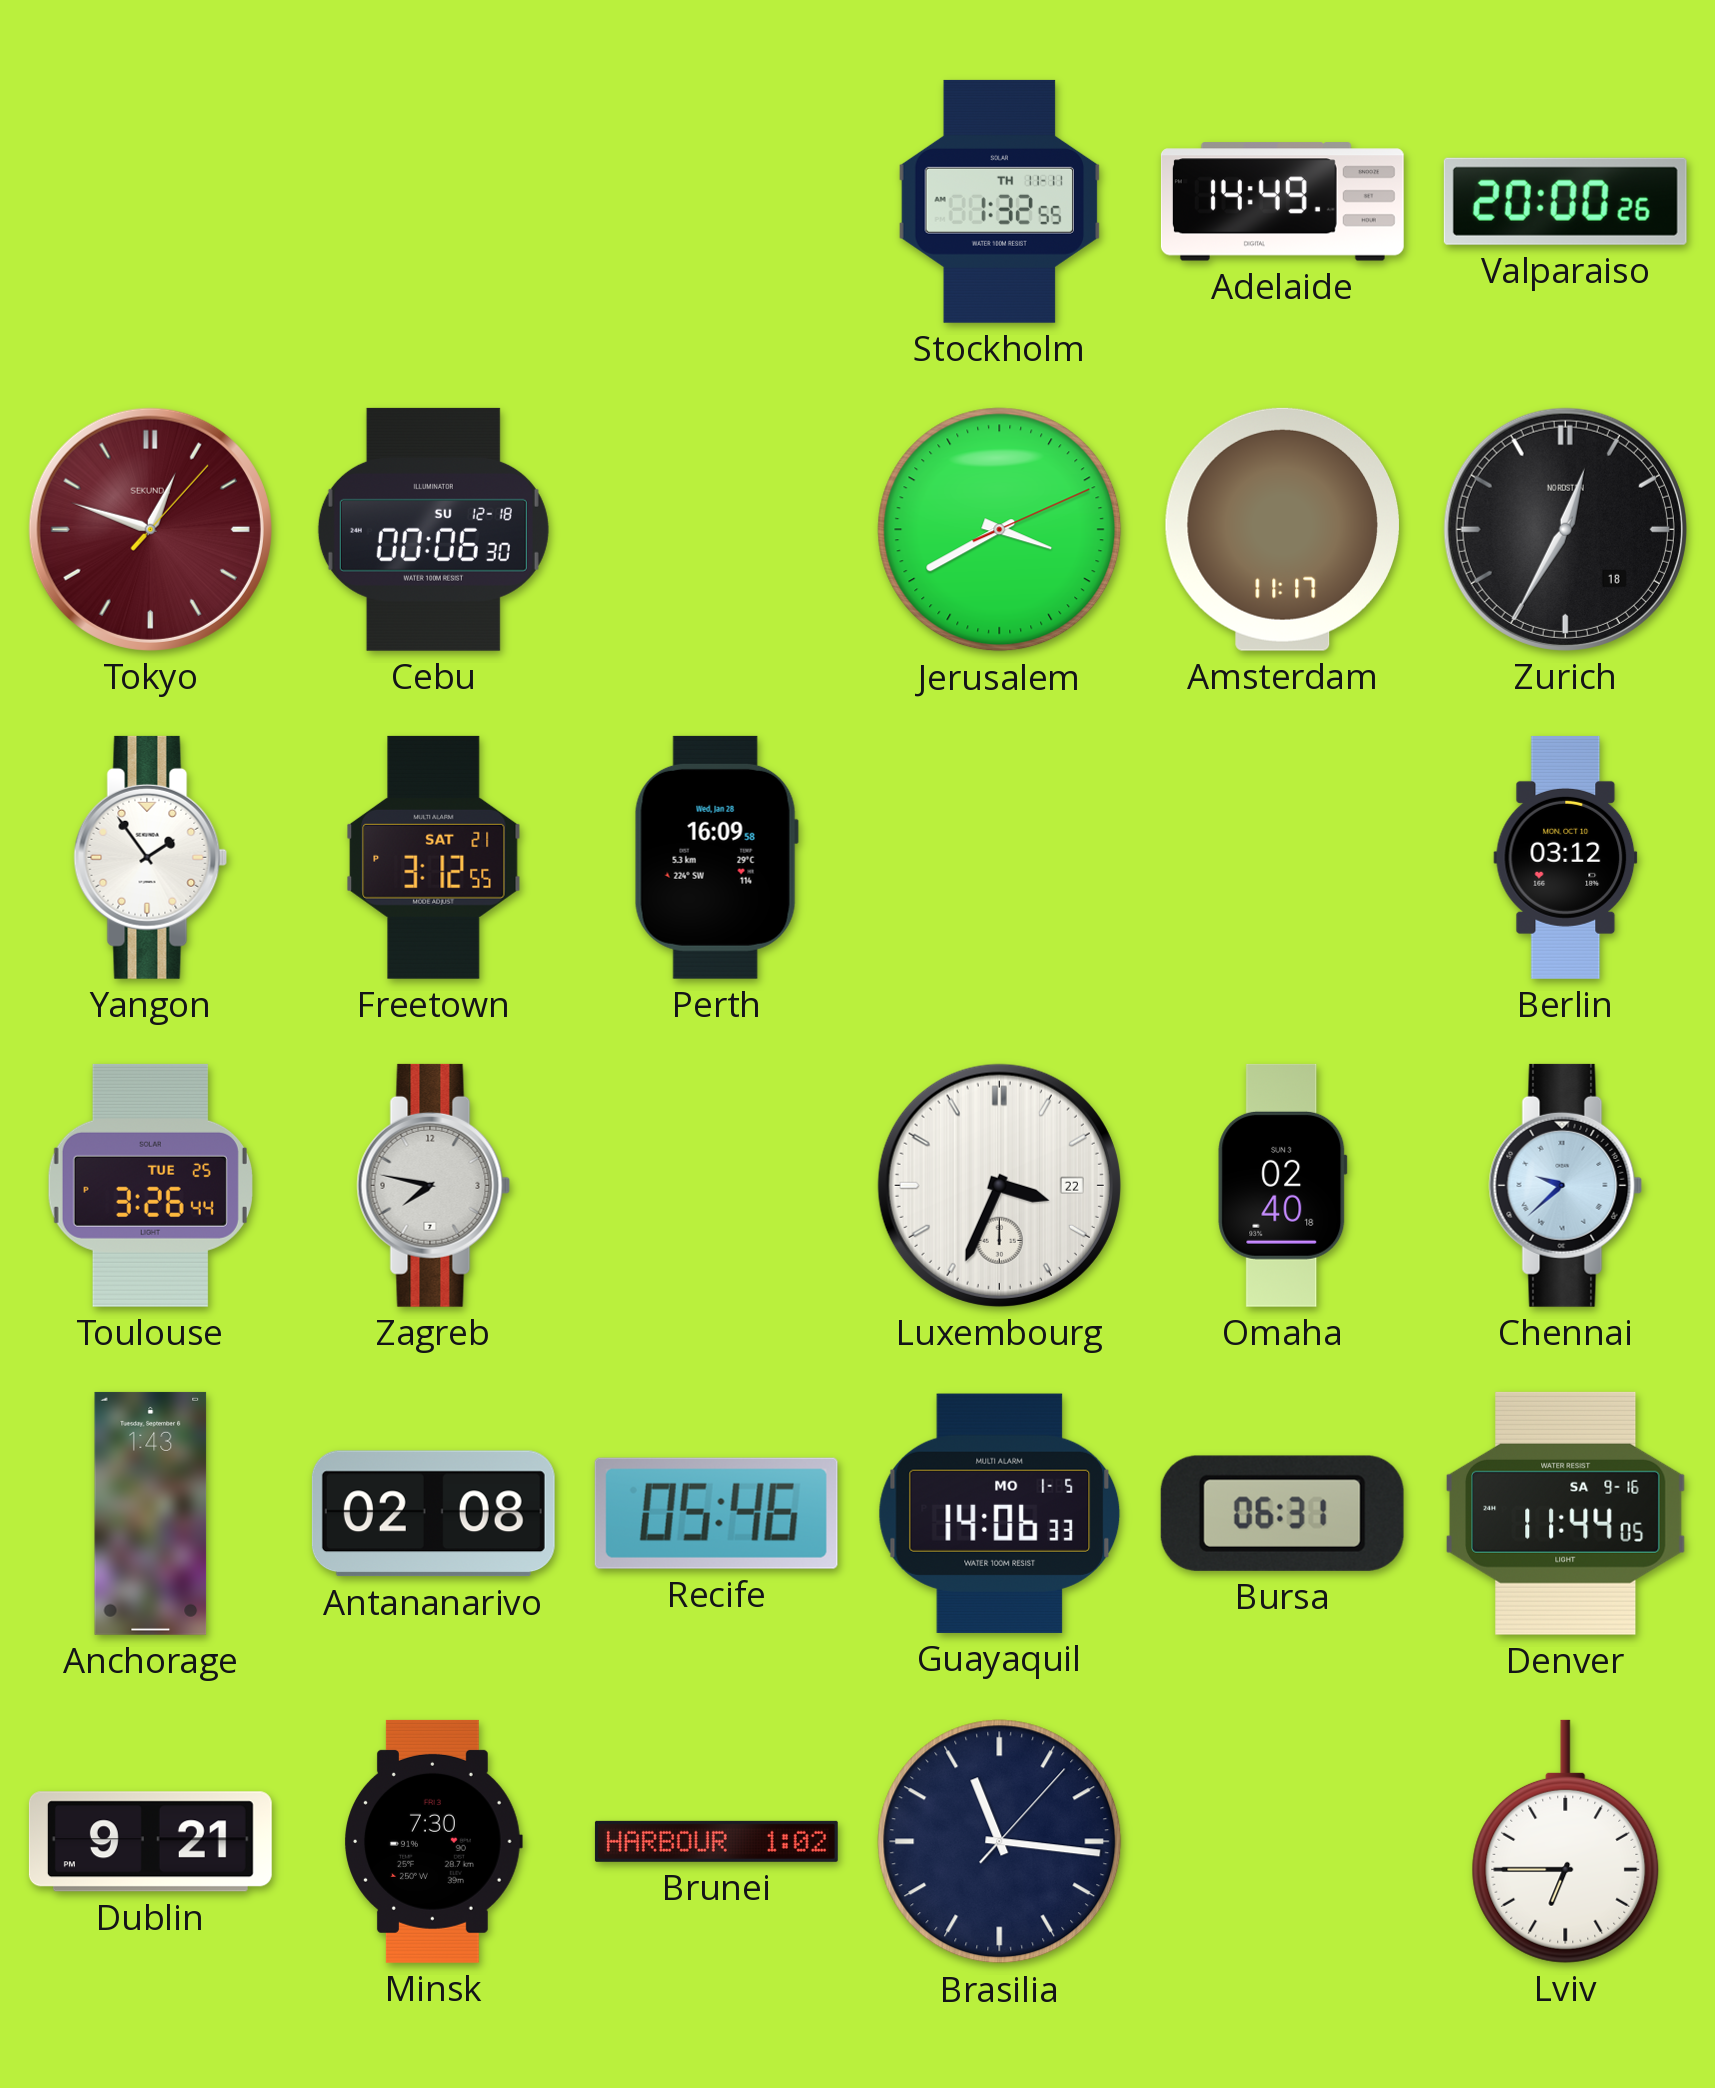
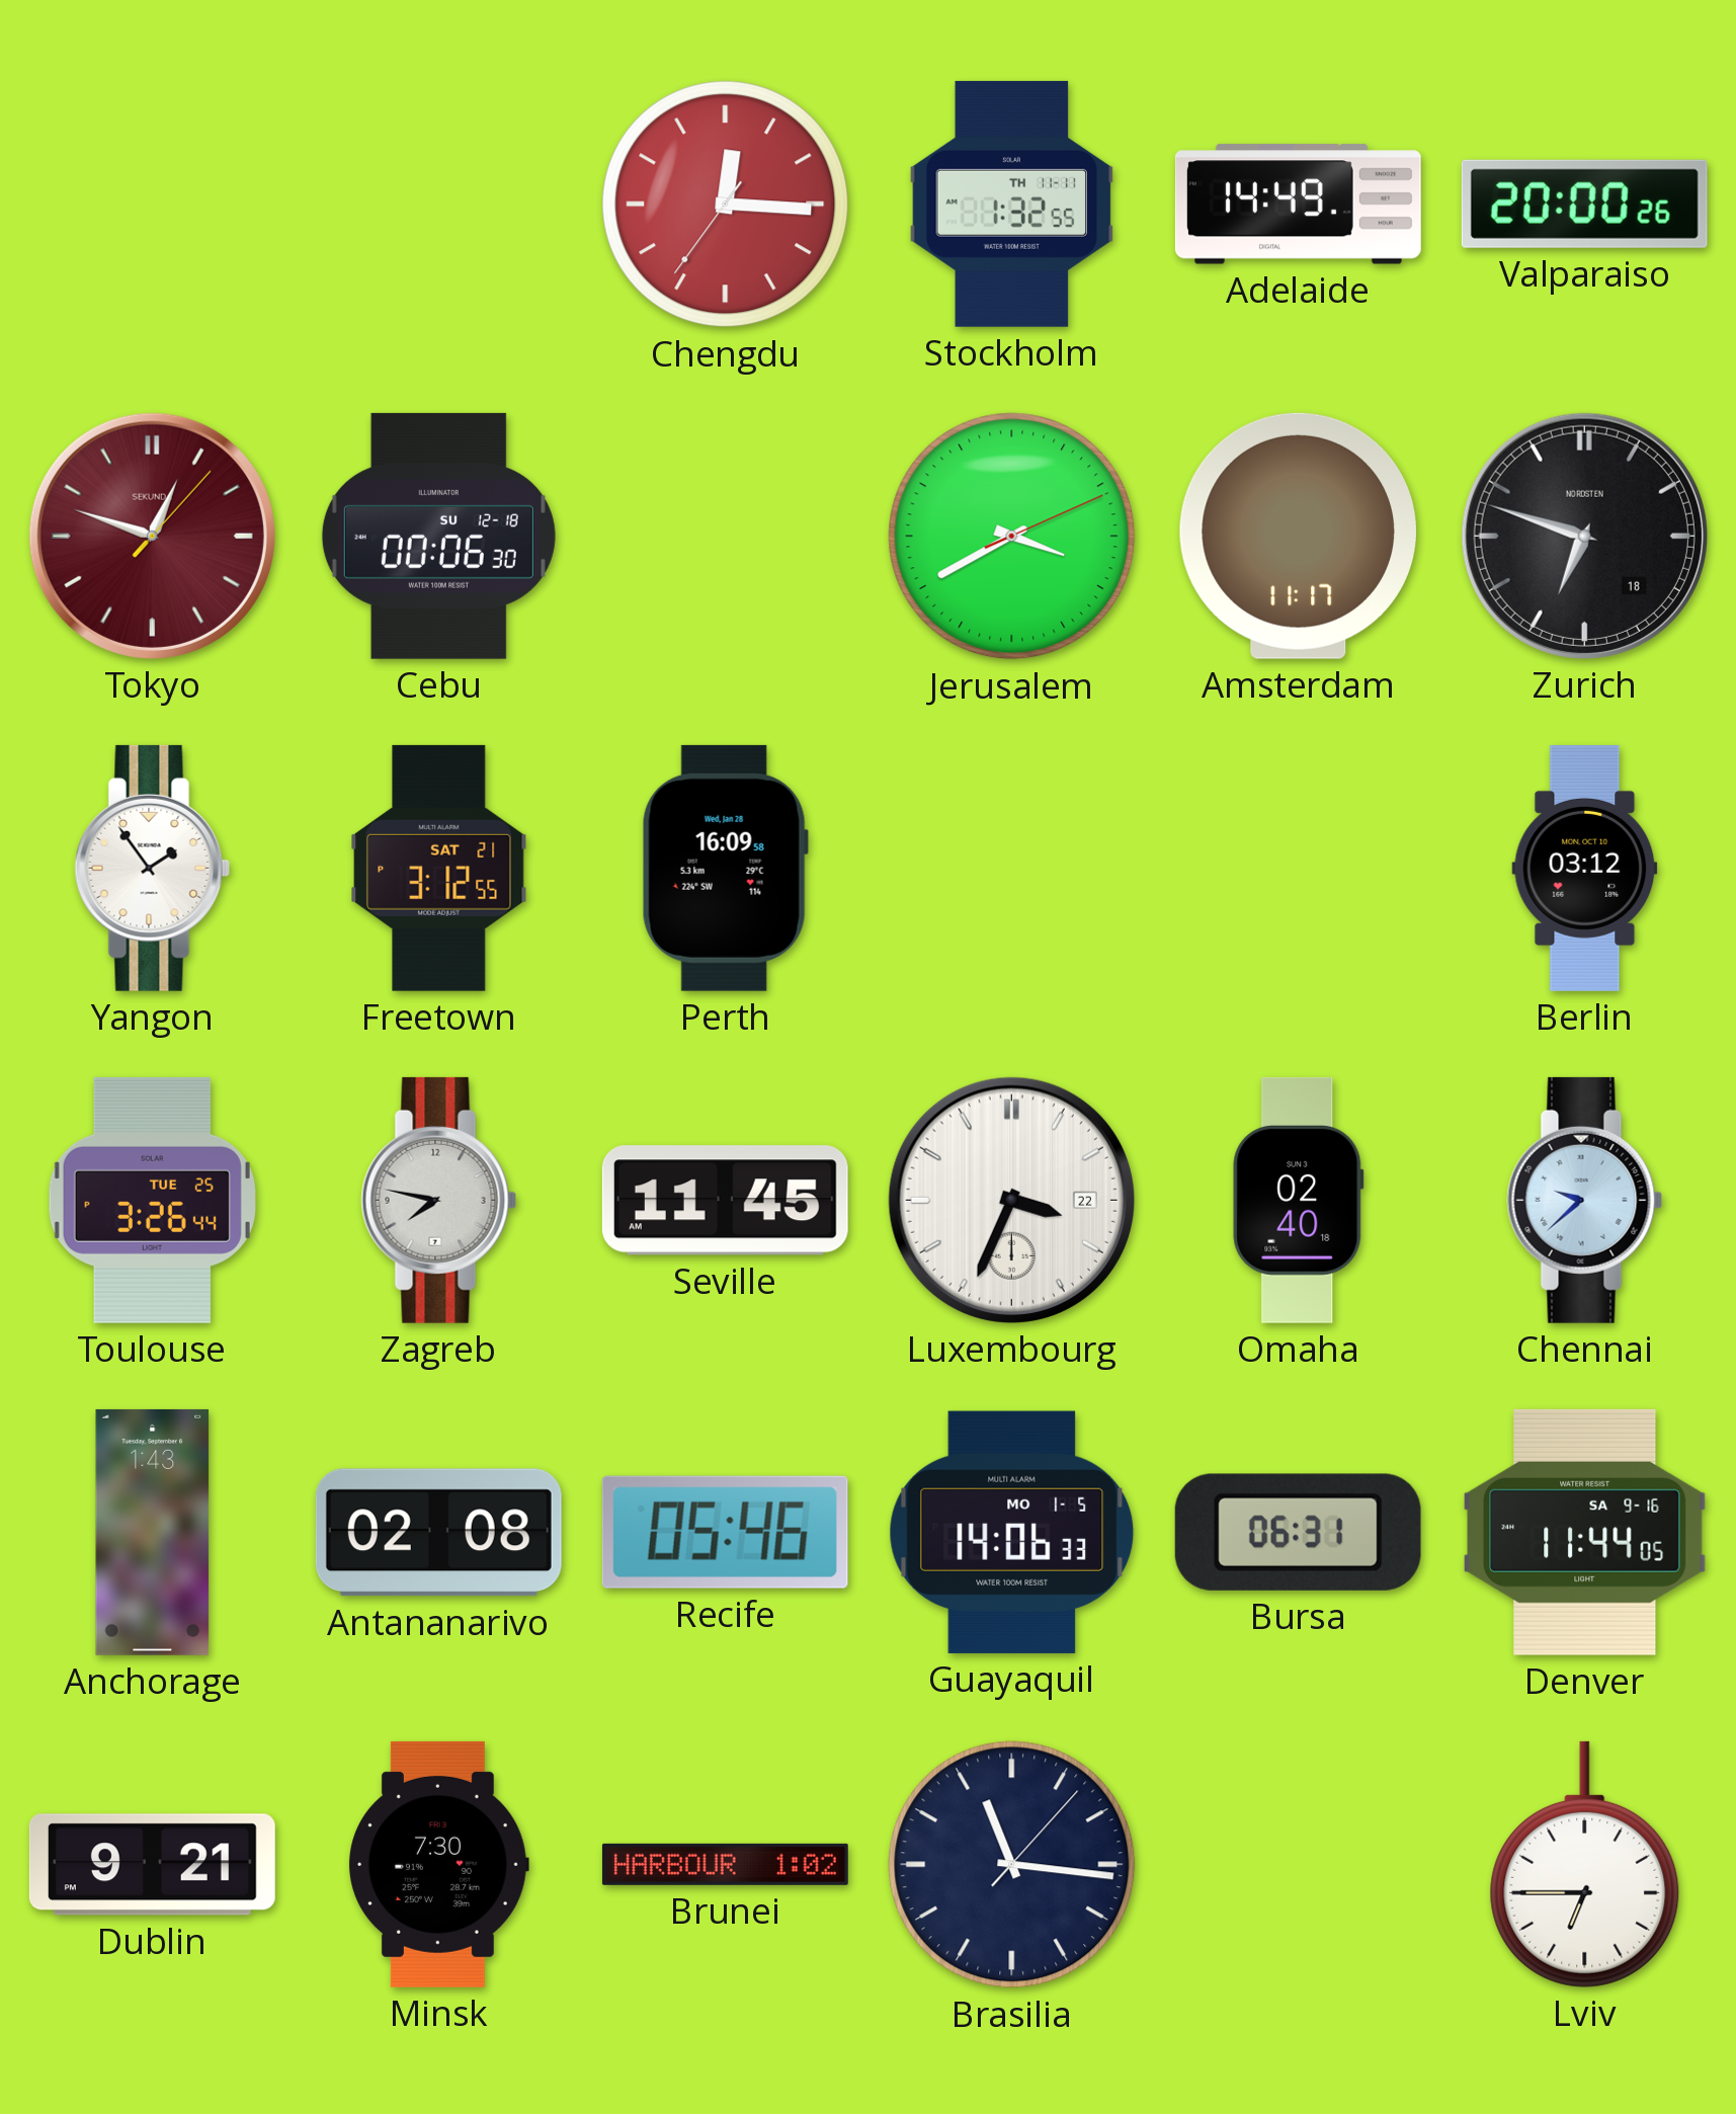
Chengdu: none -> 12:15
Zurich: 12:35 -> 6:48
Seville: none -> 11:45
